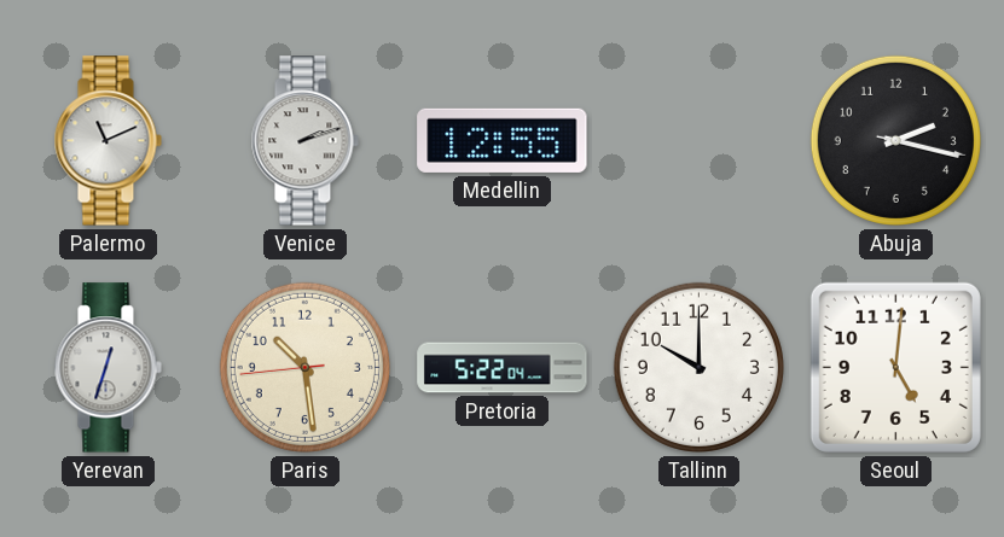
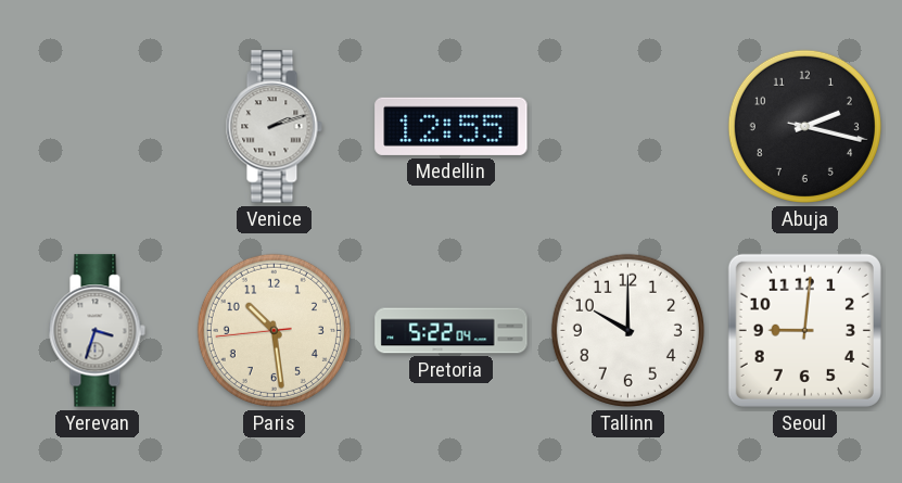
Palermo: 11:11 -> none
Yerevan: 12:33 -> 3:33
Seoul: 5:01 -> 9:01
